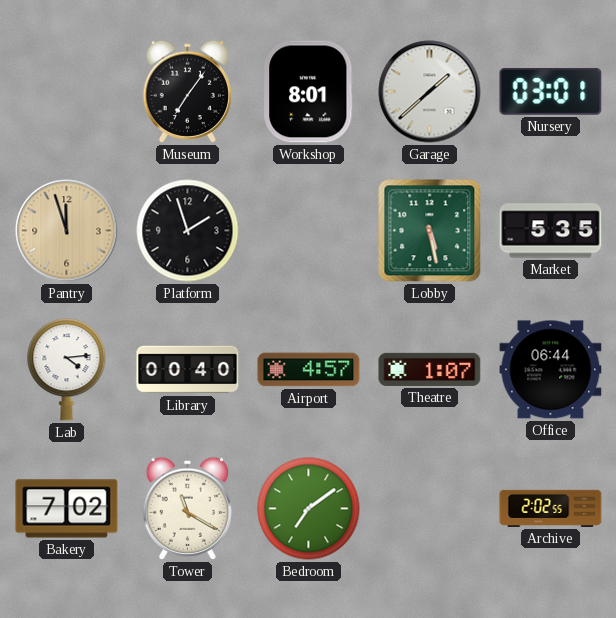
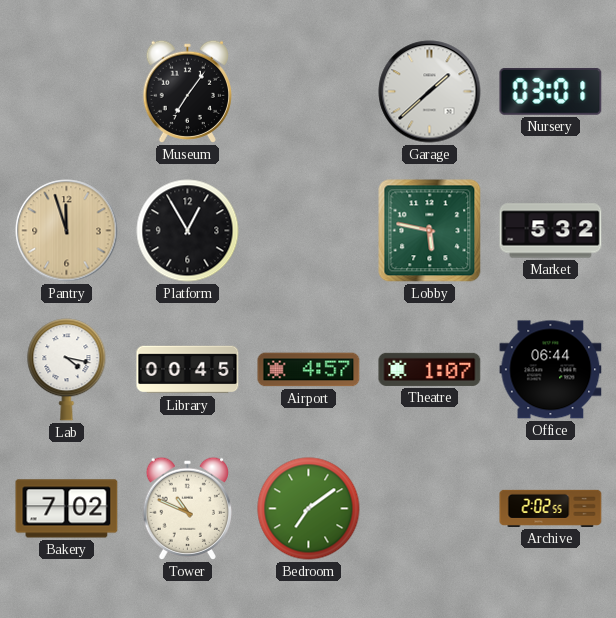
Workshop: 8:01 -> none
Platform: 1:57 -> 12:55
Lobby: 5:28 -> 5:47
Market: 5:35 -> 5:32
Lab: 4:14 -> 4:17
Library: 00:40 -> 00:45
Tower: 11:20 -> 10:49
